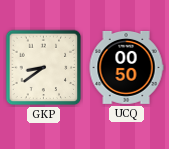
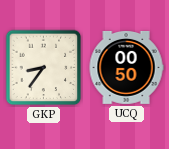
GKP: 8:39 -> 8:36
